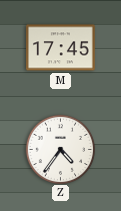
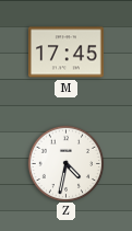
Z: 4:36 -> 4:32
